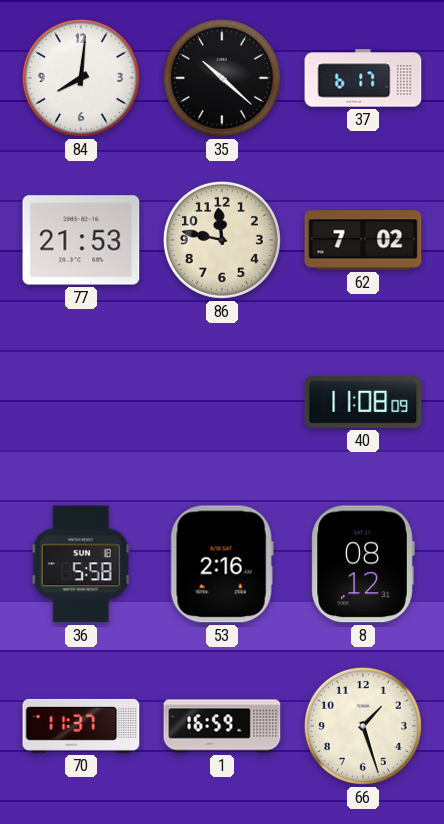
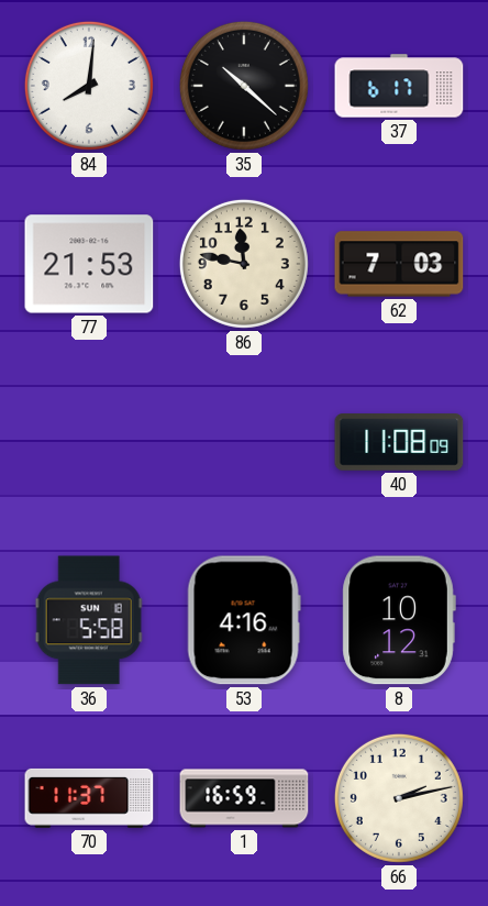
62: 7:02 -> 7:03
53: 2:16 -> 4:16
8: 08:12 -> 10:12
66: 1:27 -> 2:13
